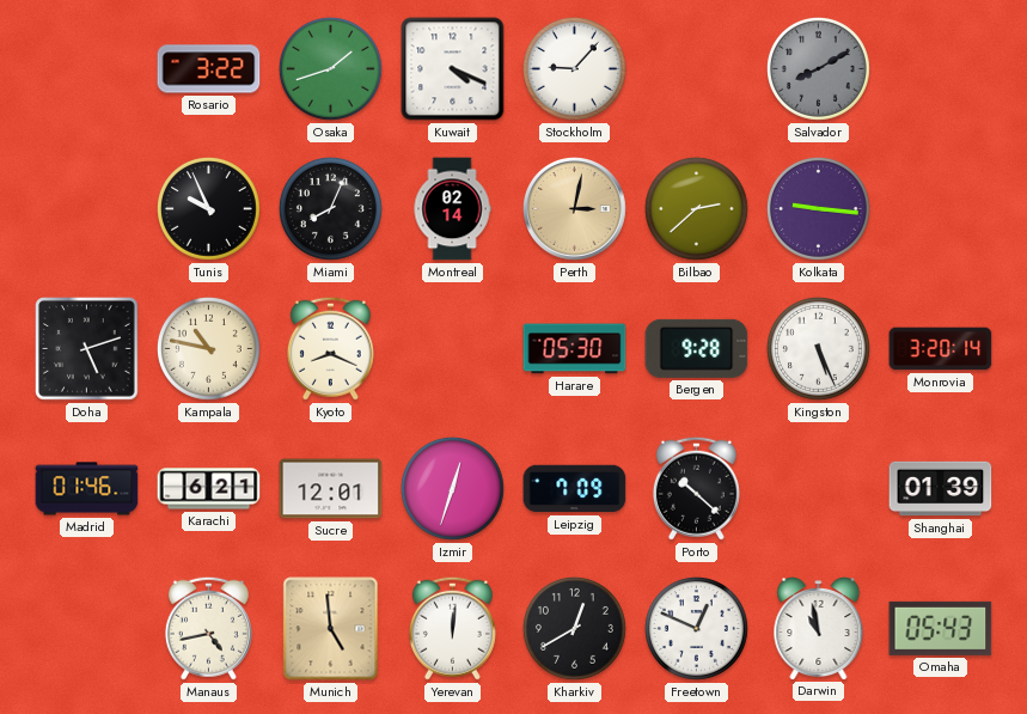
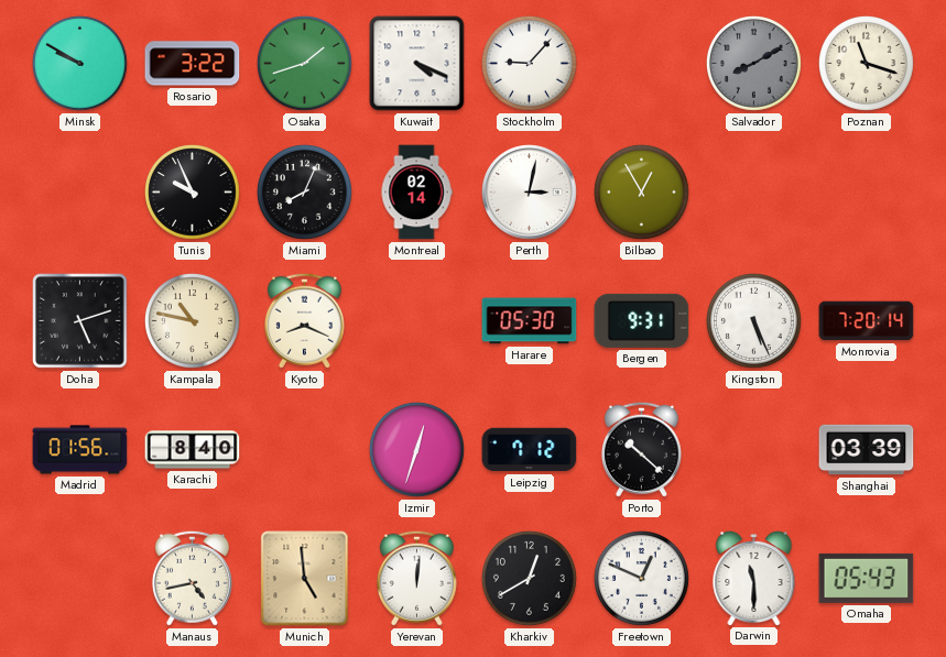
Minsk: none -> 9:50
Poznan: none -> 11:18
Perth dial: champagne -> white
Bilbao: 2:38 -> 12:55
Kolkata: 9:16 -> none
Bergen: 9:28 -> 9:31
Monrovia: 3:20 -> 7:20
Madrid: 01:46 -> 01:56
Karachi: 6:21 -> 8:40
Sucre: 12:01 -> none
Leipzig: 7:09 -> 7:12
Shanghai: 01:39 -> 03:39
Darwin: 10:58 -> 11:30
